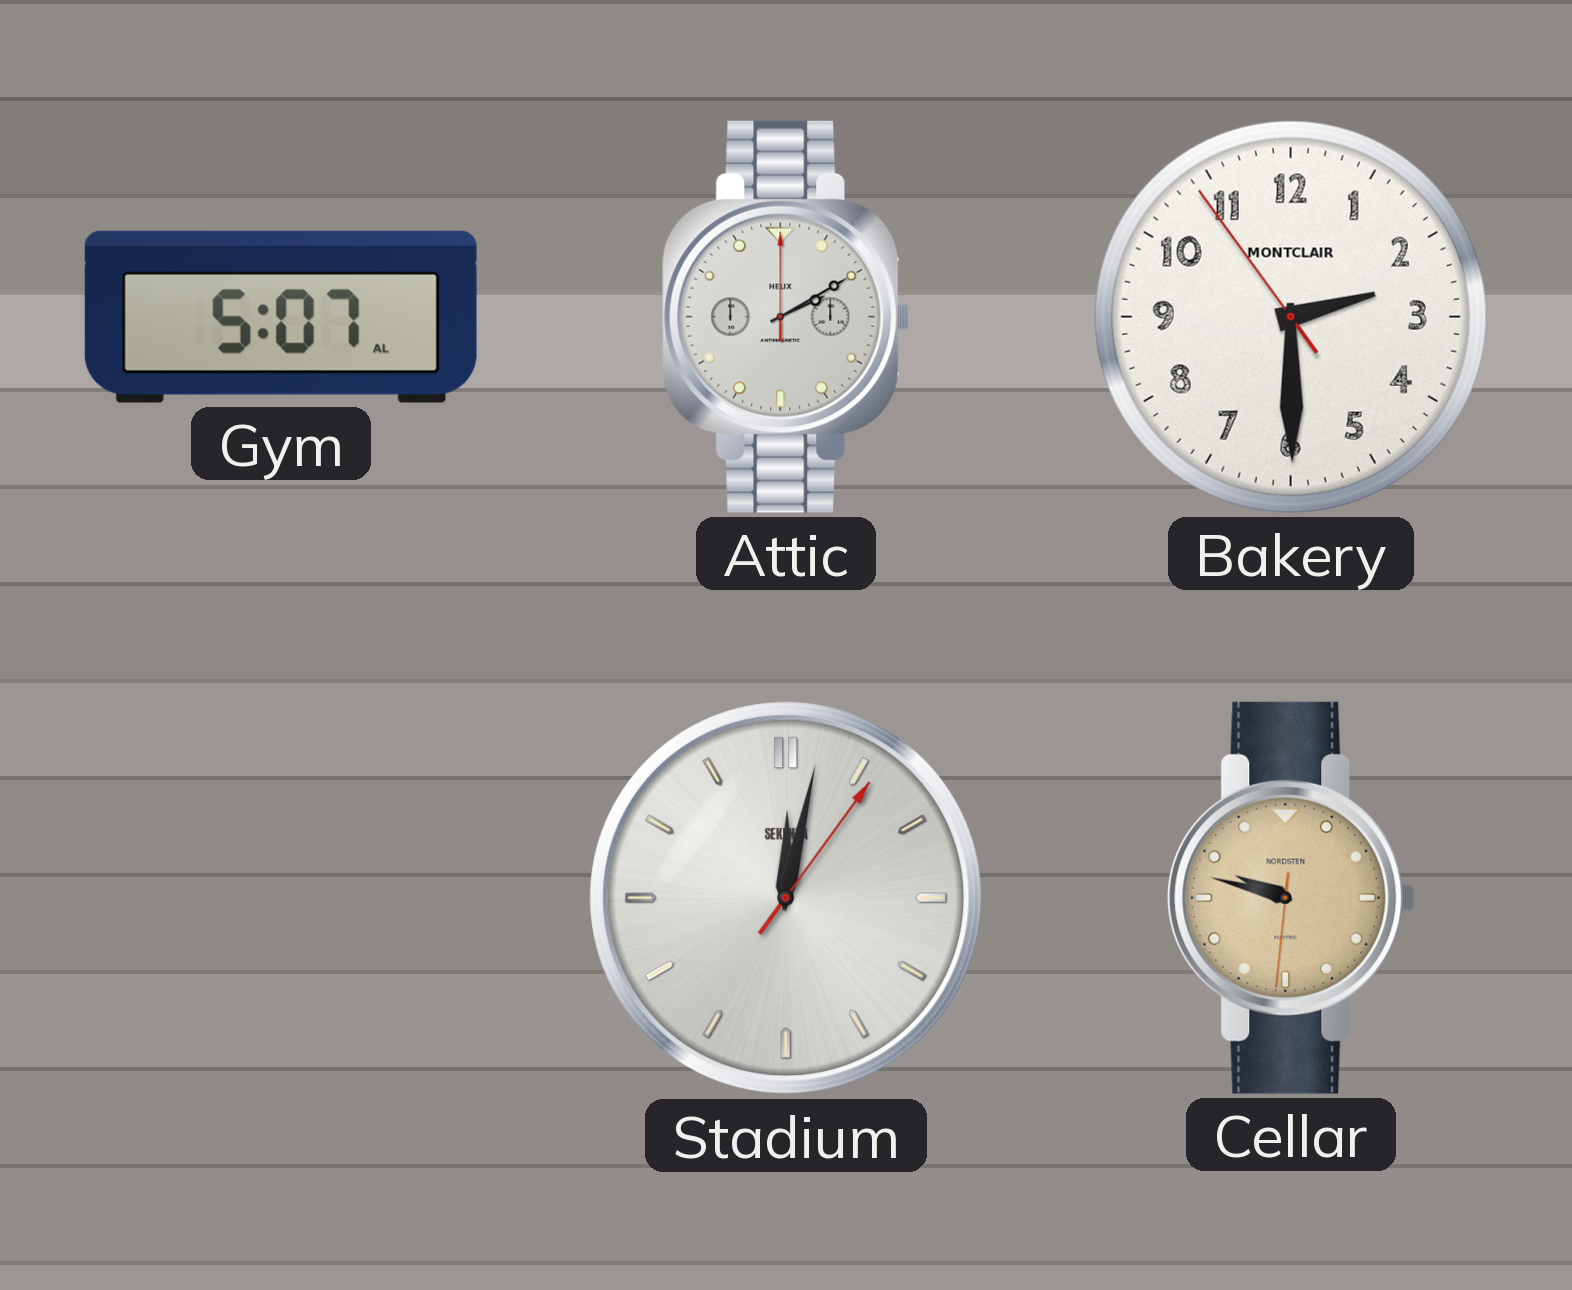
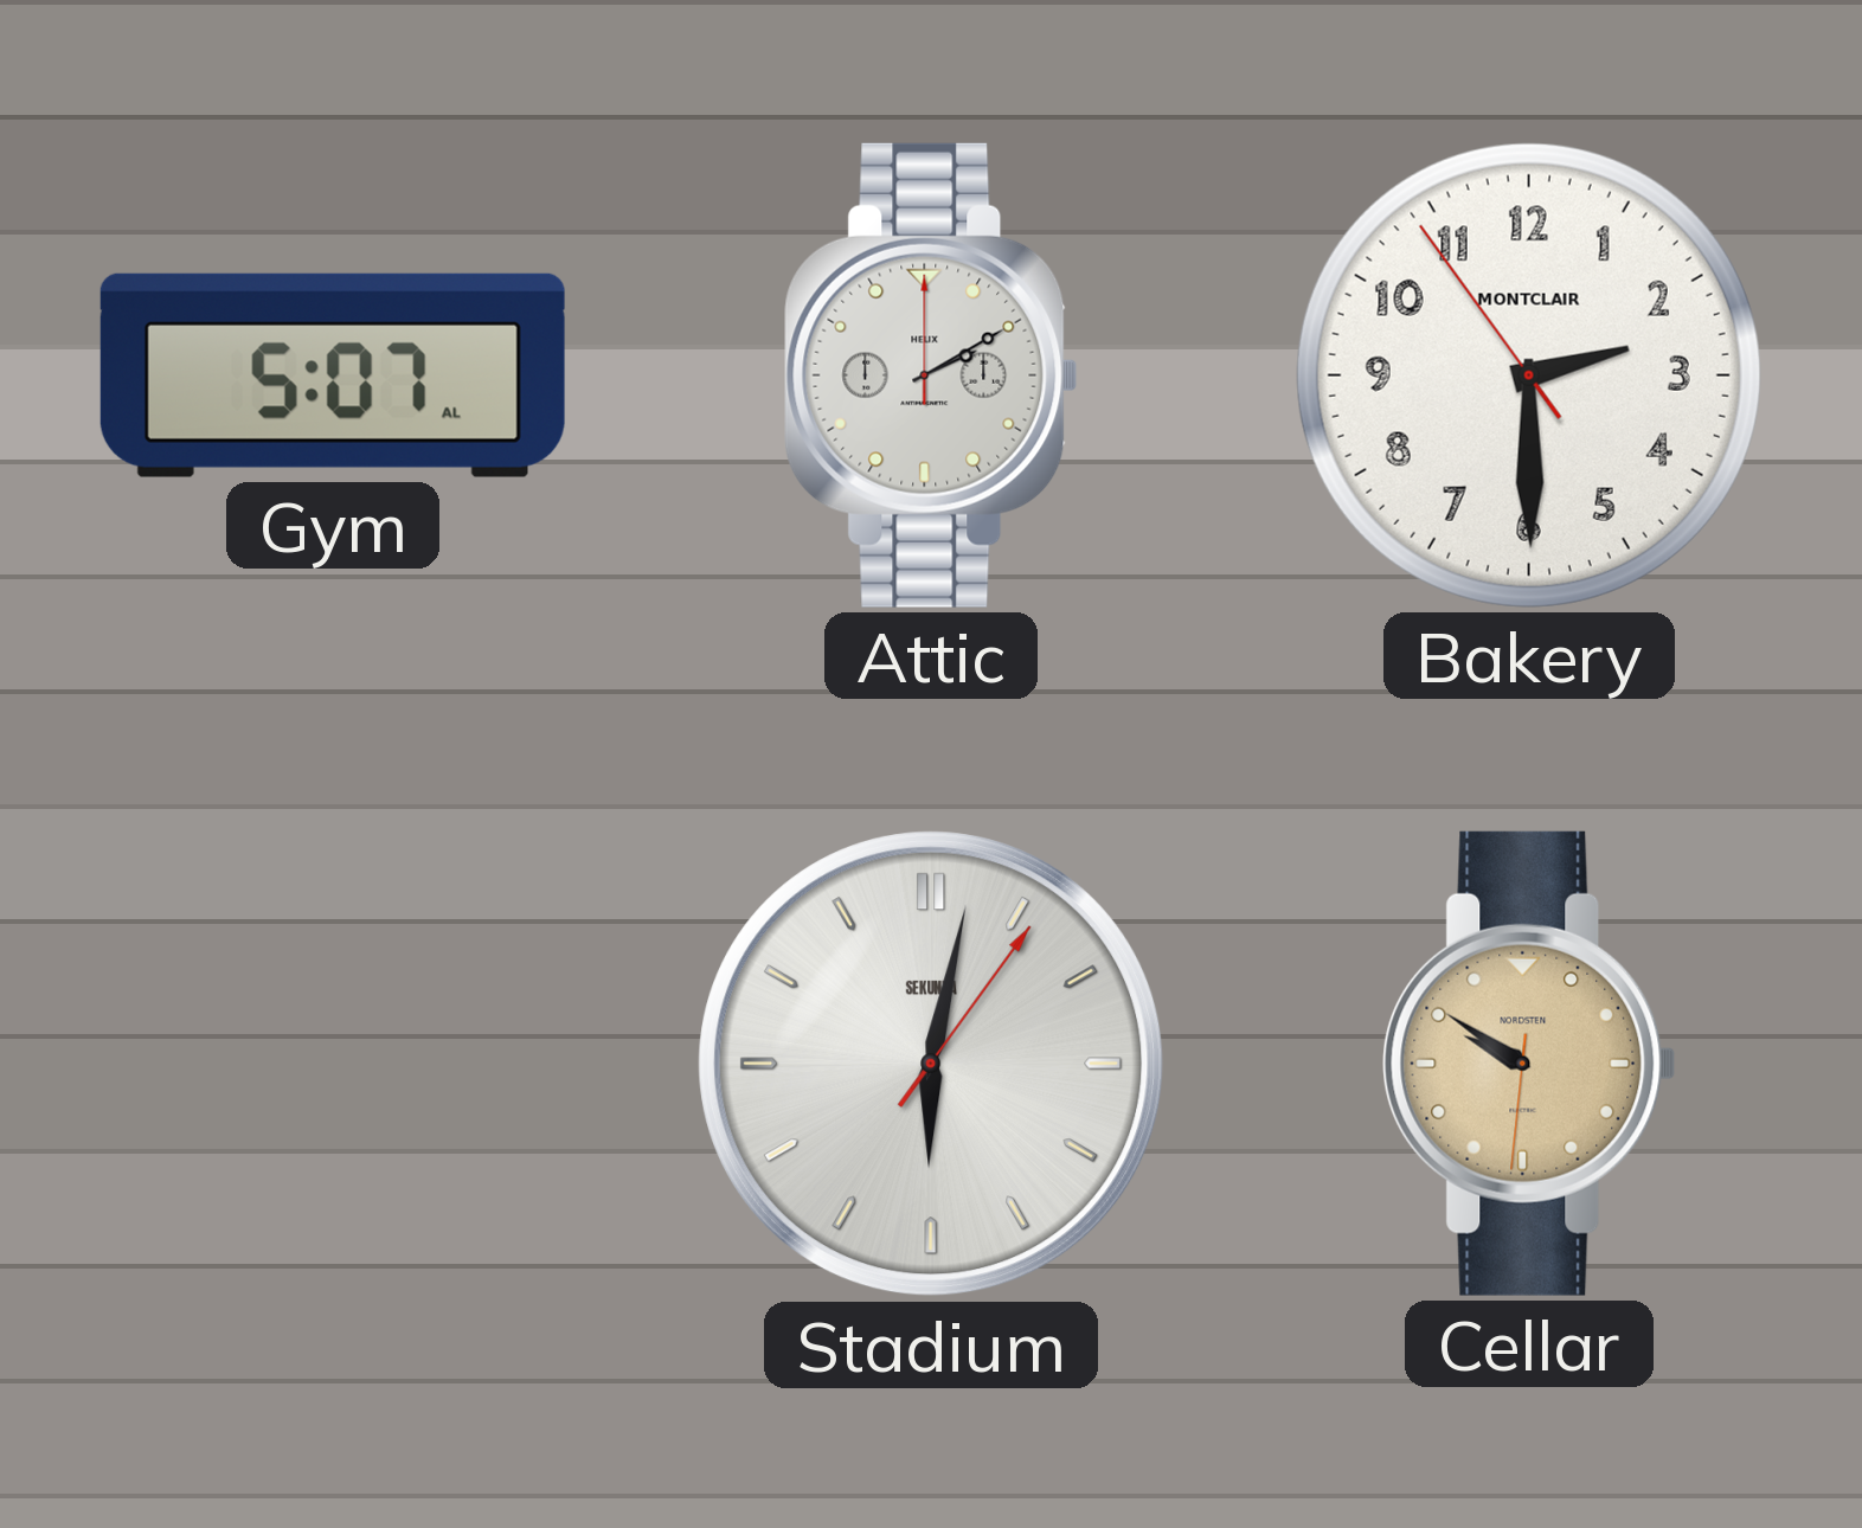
Stadium: 12:02 -> 6:02
Cellar: 9:47 -> 9:50
